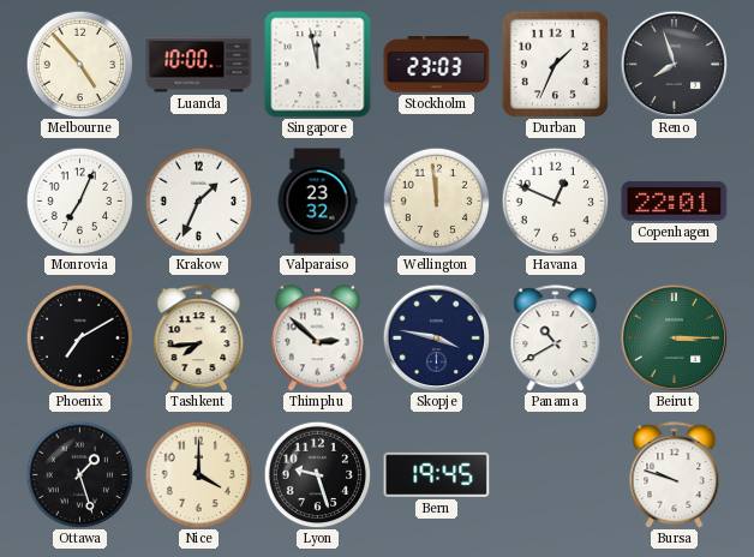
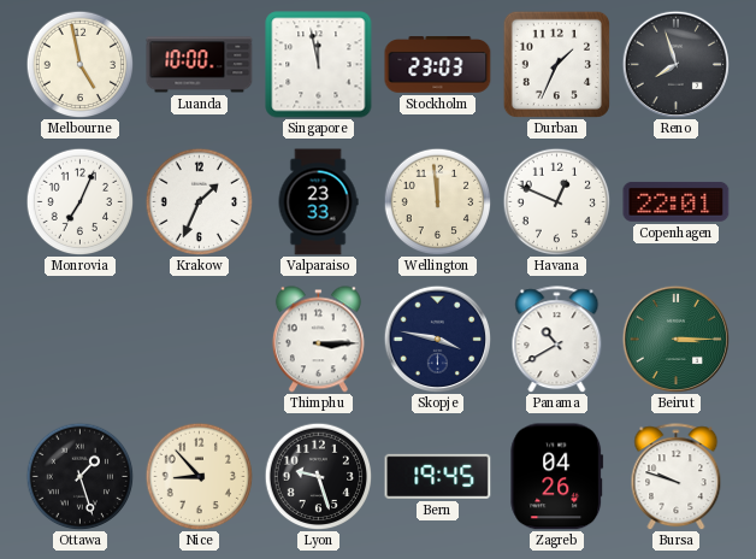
Melbourne: 4:53 -> 4:58
Valparaiso: 23:32 -> 23:33
Phoenix: 7:10 -> none
Tashkent: 7:44 -> none
Thimphu: 2:52 -> 3:15
Nice: 4:00 -> 8:53
Zagreb: none -> 04:26
